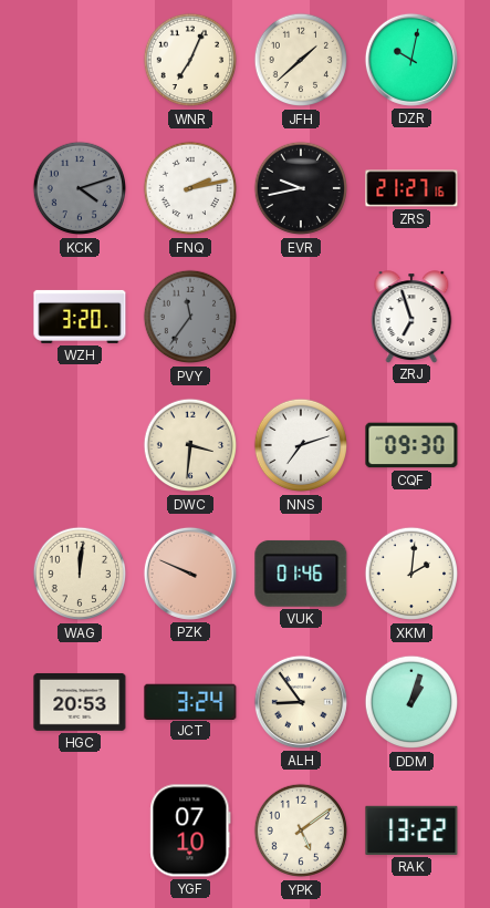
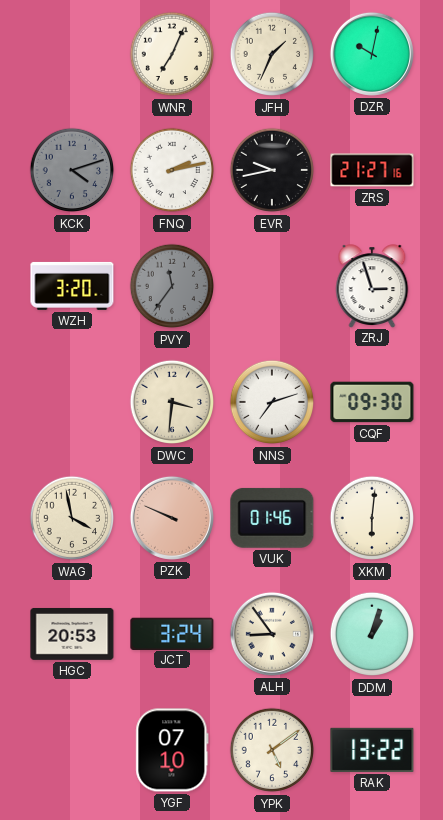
JFH: 1:38 -> 1:34
ZRJ: 6:57 -> 2:57
WAG: 12:01 -> 3:58
XKM: 2:01 -> 6:01
